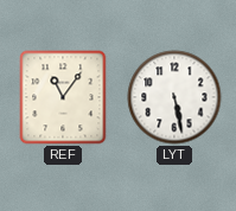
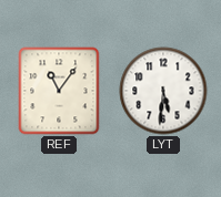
LYT: 5:28 -> 5:31
